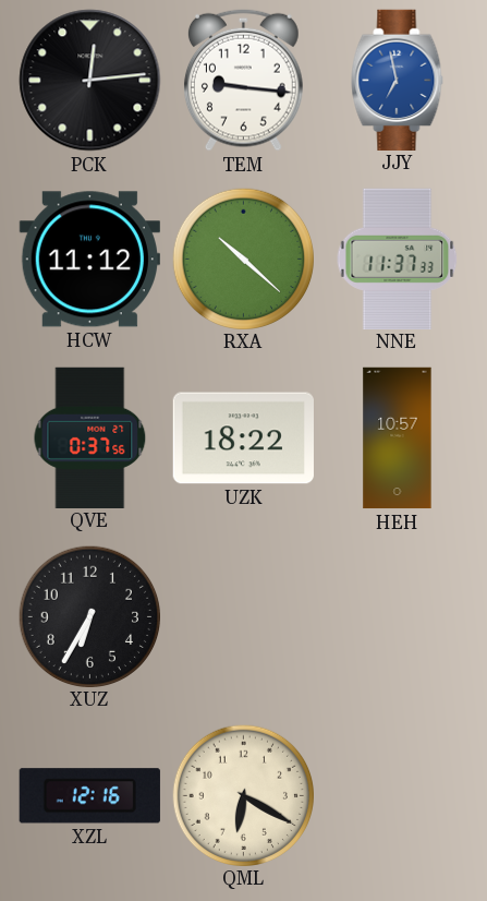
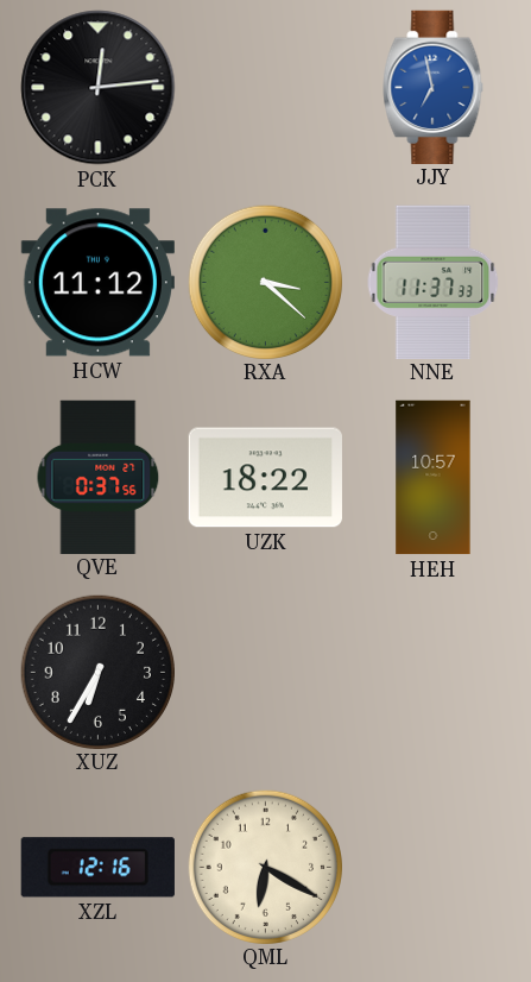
TEM: 9:16 -> none
RXA: 10:22 -> 3:22
